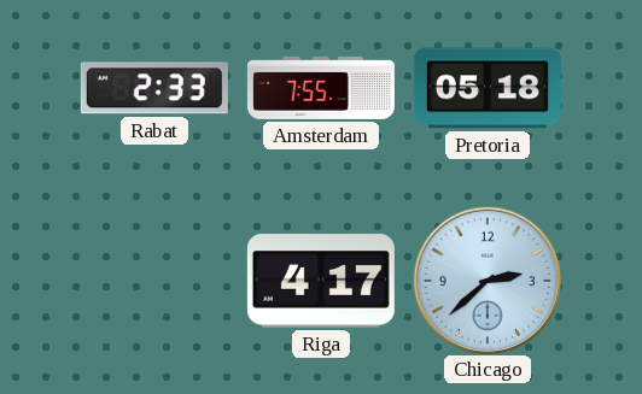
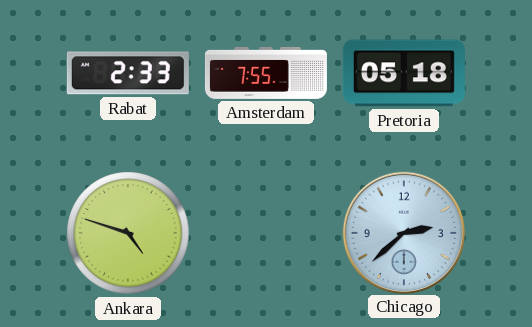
Ankara: none -> 4:48
Riga: 4:17 -> none
